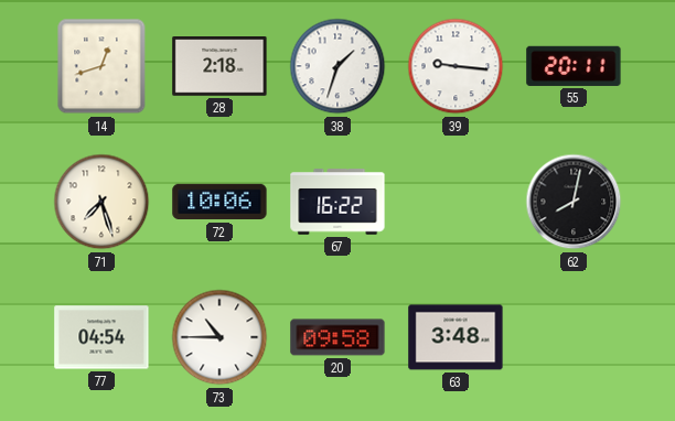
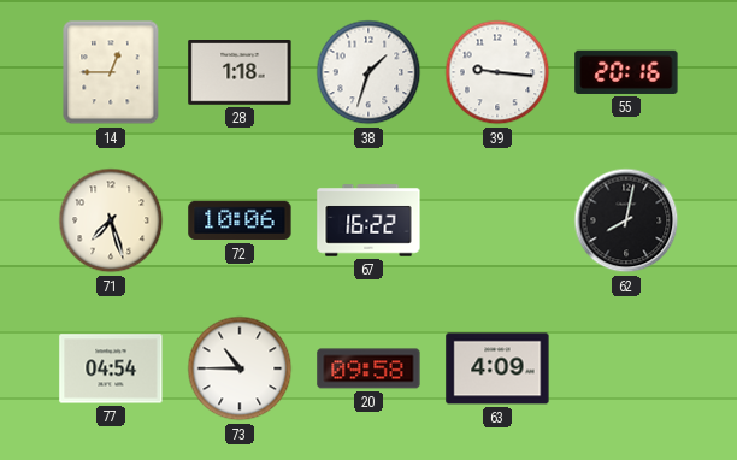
14: 12:42 -> 12:45
28: 2:18 -> 1:18
55: 20:11 -> 20:16
63: 3:48 -> 4:09
